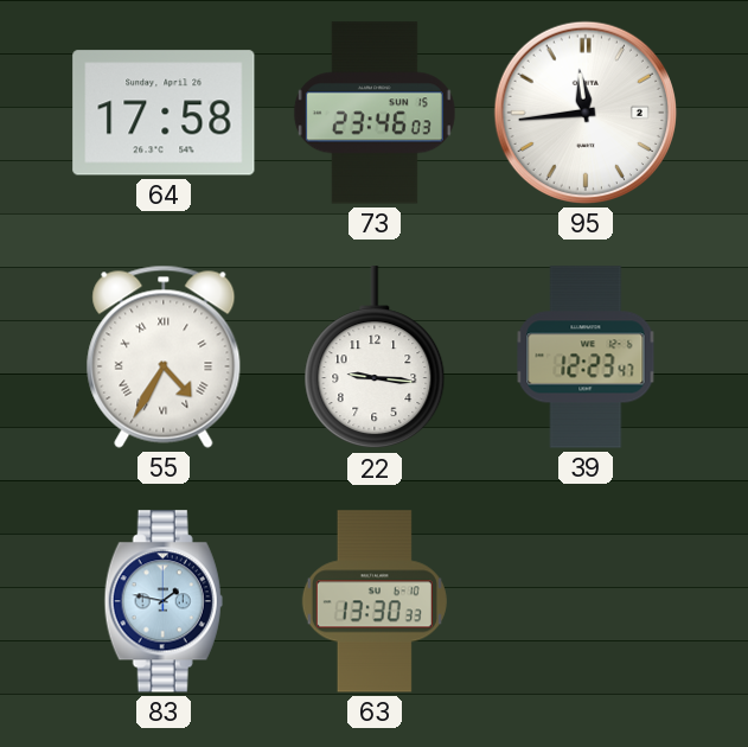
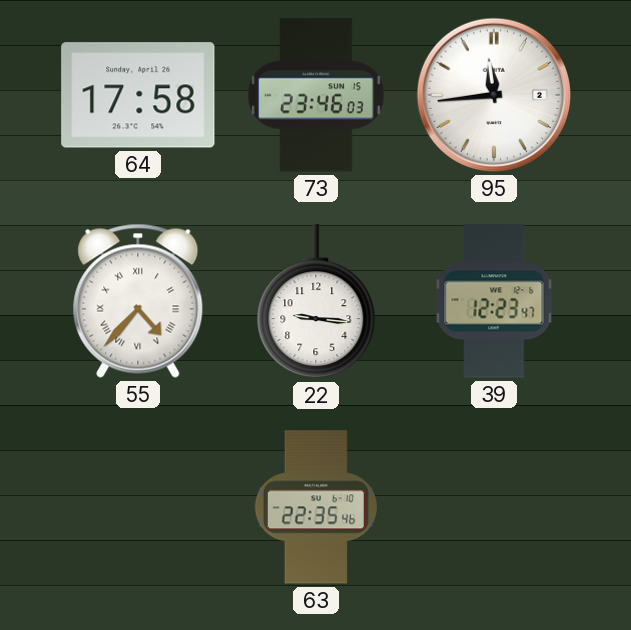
55: 4:35 -> 4:37
83: 1:47 -> none
63: 13:30 -> 22:35
